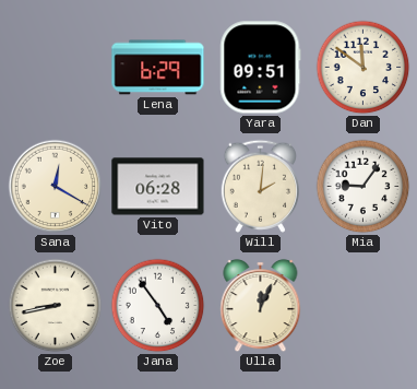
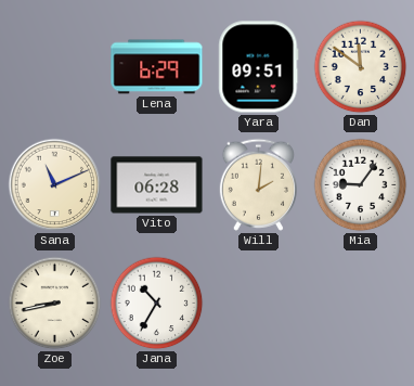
Sana: 12:20 -> 11:11
Jana: 4:54 -> 10:35
Ulla: 12:04 -> none
